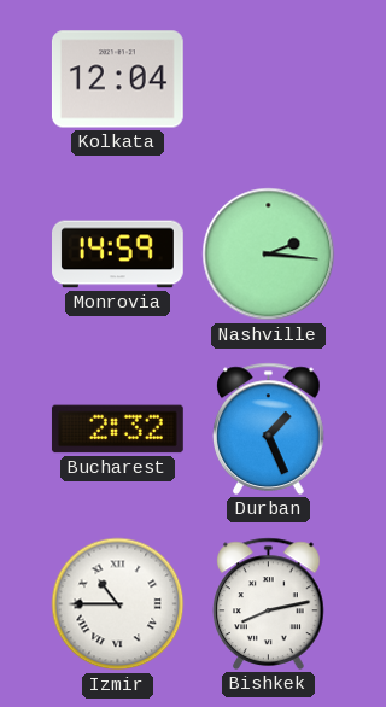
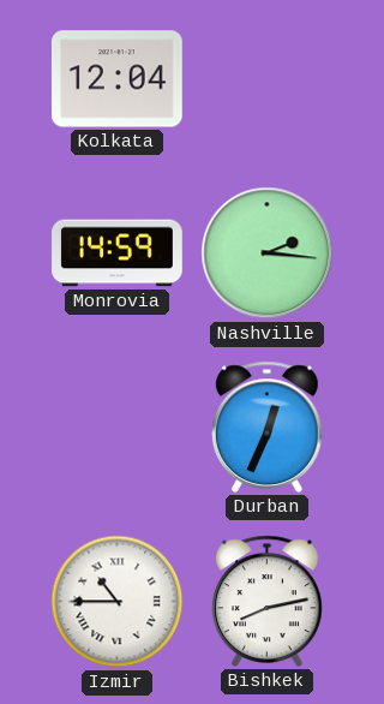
Bucharest: 2:32 -> none
Durban: 1:26 -> 12:34
